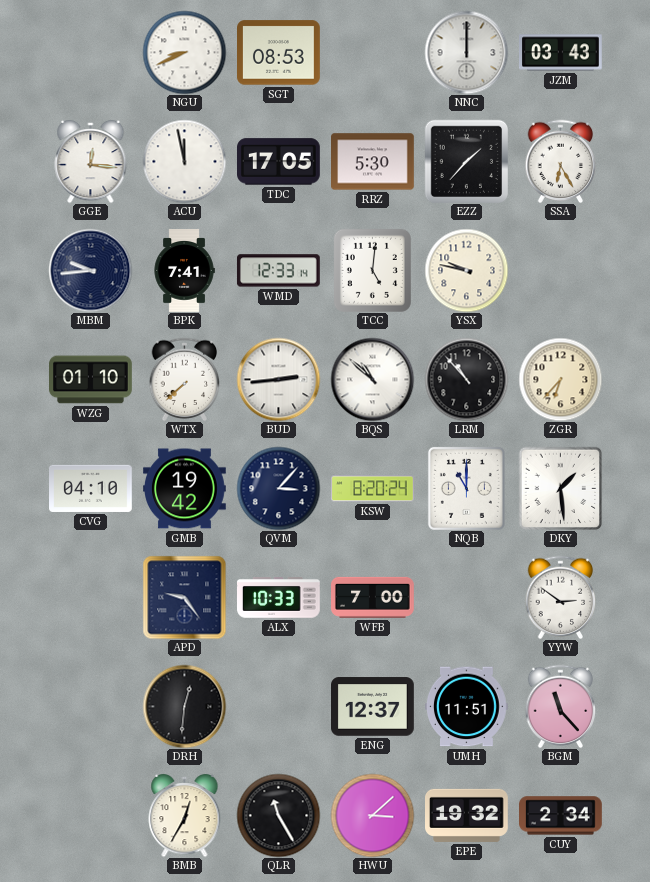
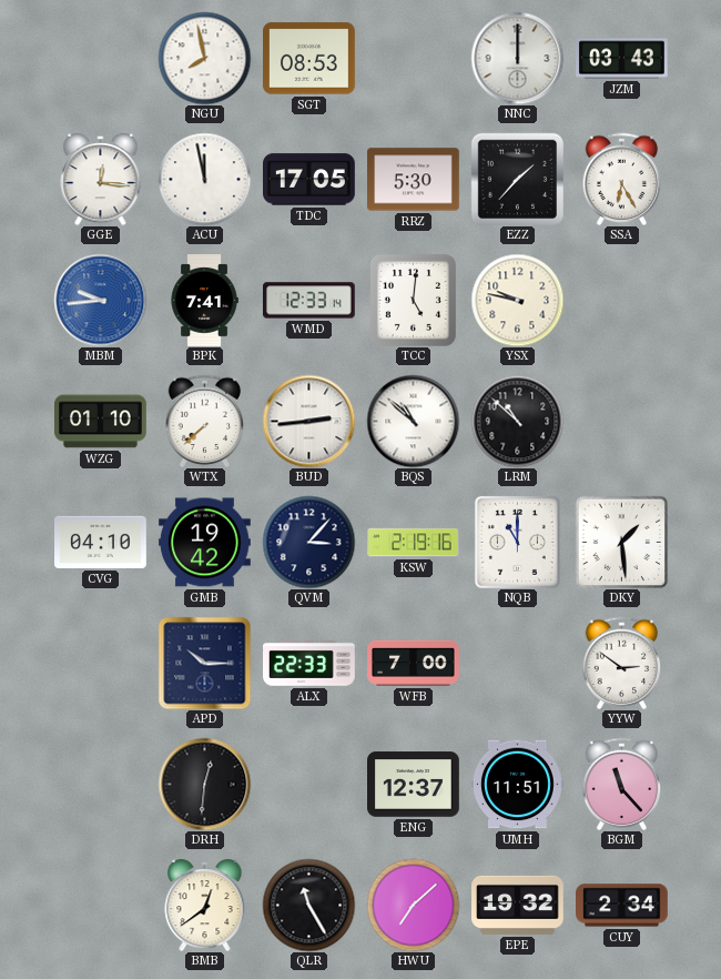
NGU: 8:41 -> 7:58
MBM dial: navy -> blue
LRM: 10:53 -> 10:52
ZGR: 6:37 -> none
KSW: 8:20 -> 2:19
APD: 9:24 -> 10:15
ALX: 10:33 -> 22:33
BMB: 12:35 -> 12:39
HWU: 3:08 -> 7:08
